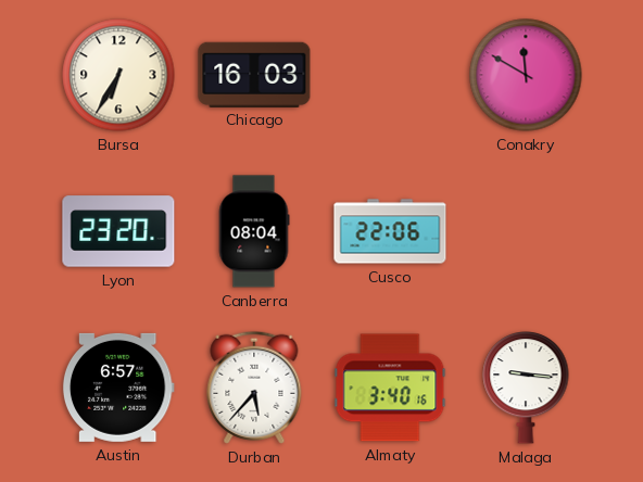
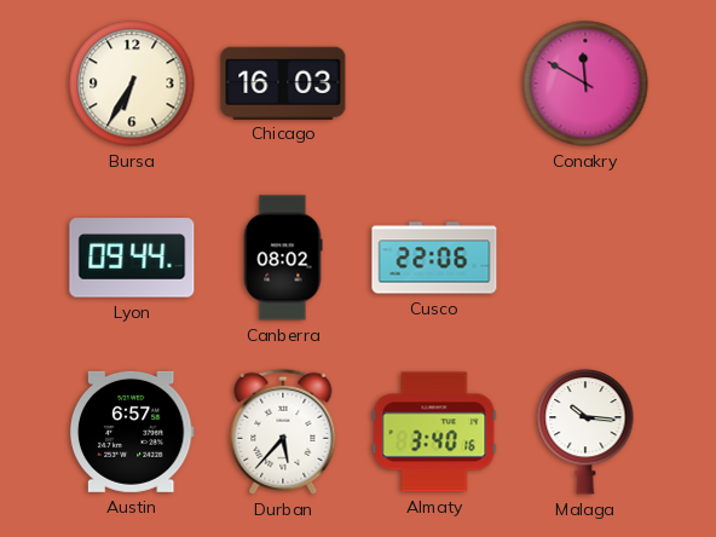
Lyon: 23:20 -> 09:44
Canberra: 08:04 -> 08:02
Malaga: 9:16 -> 10:16
